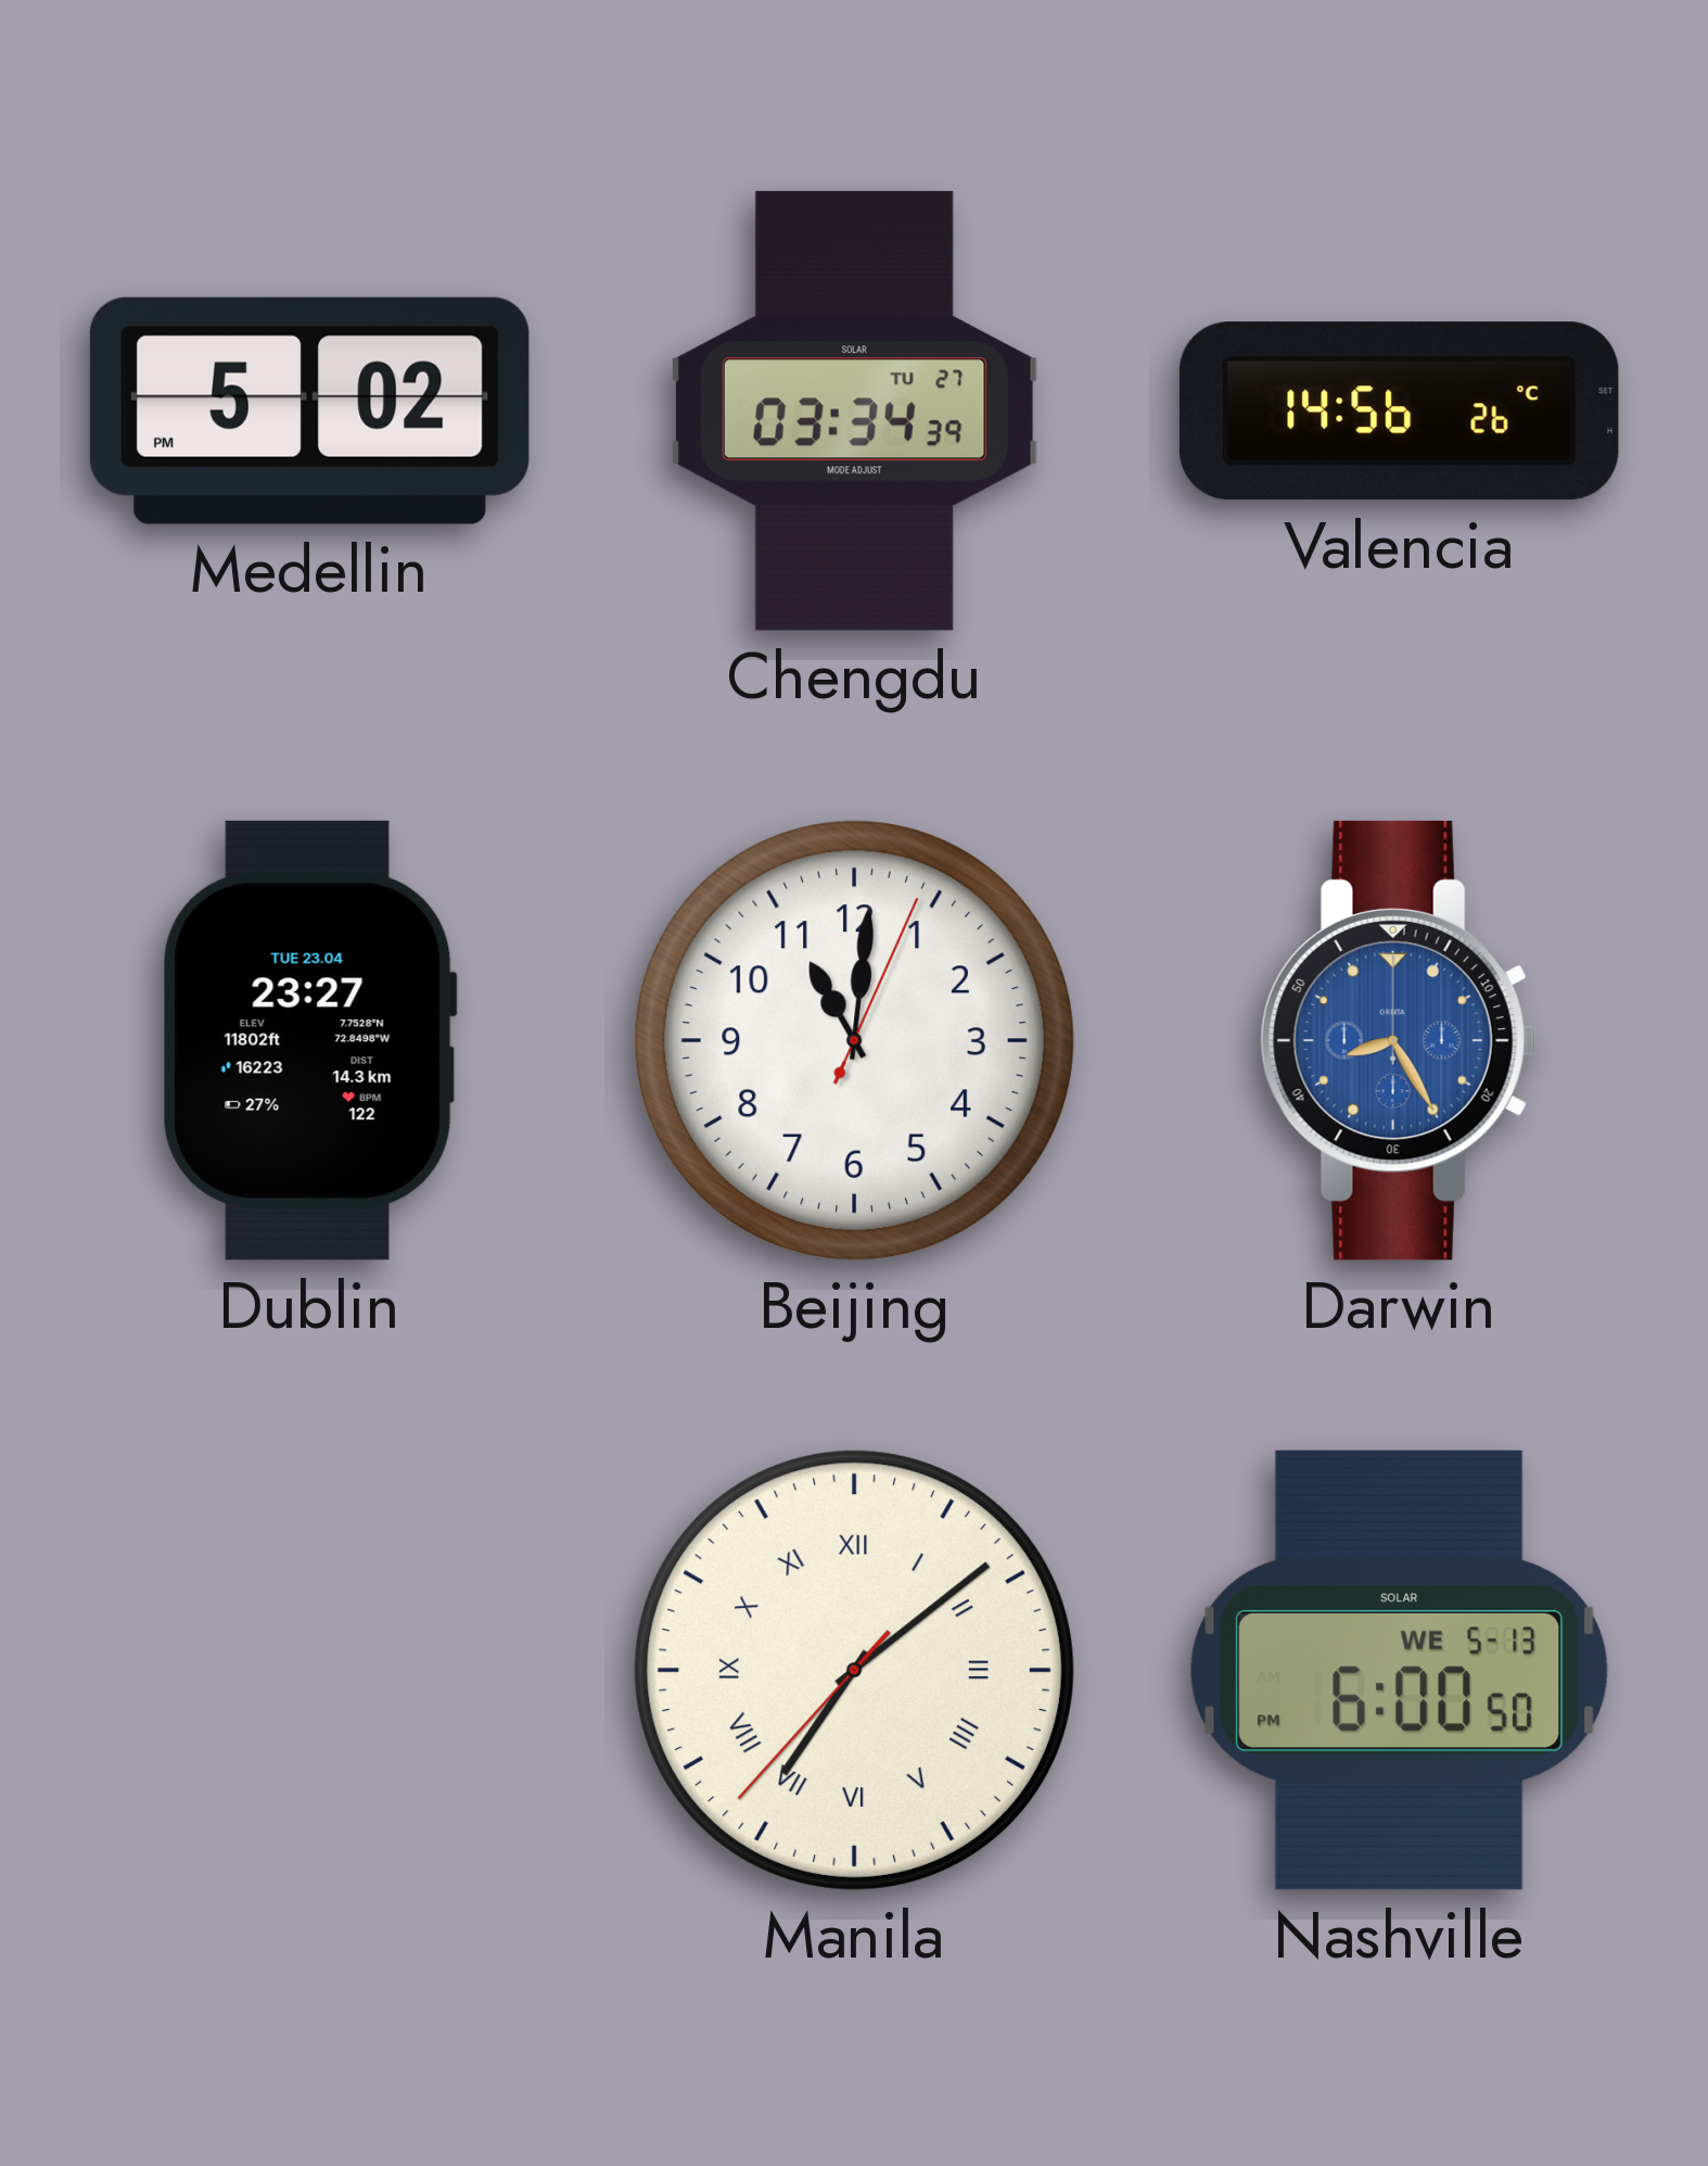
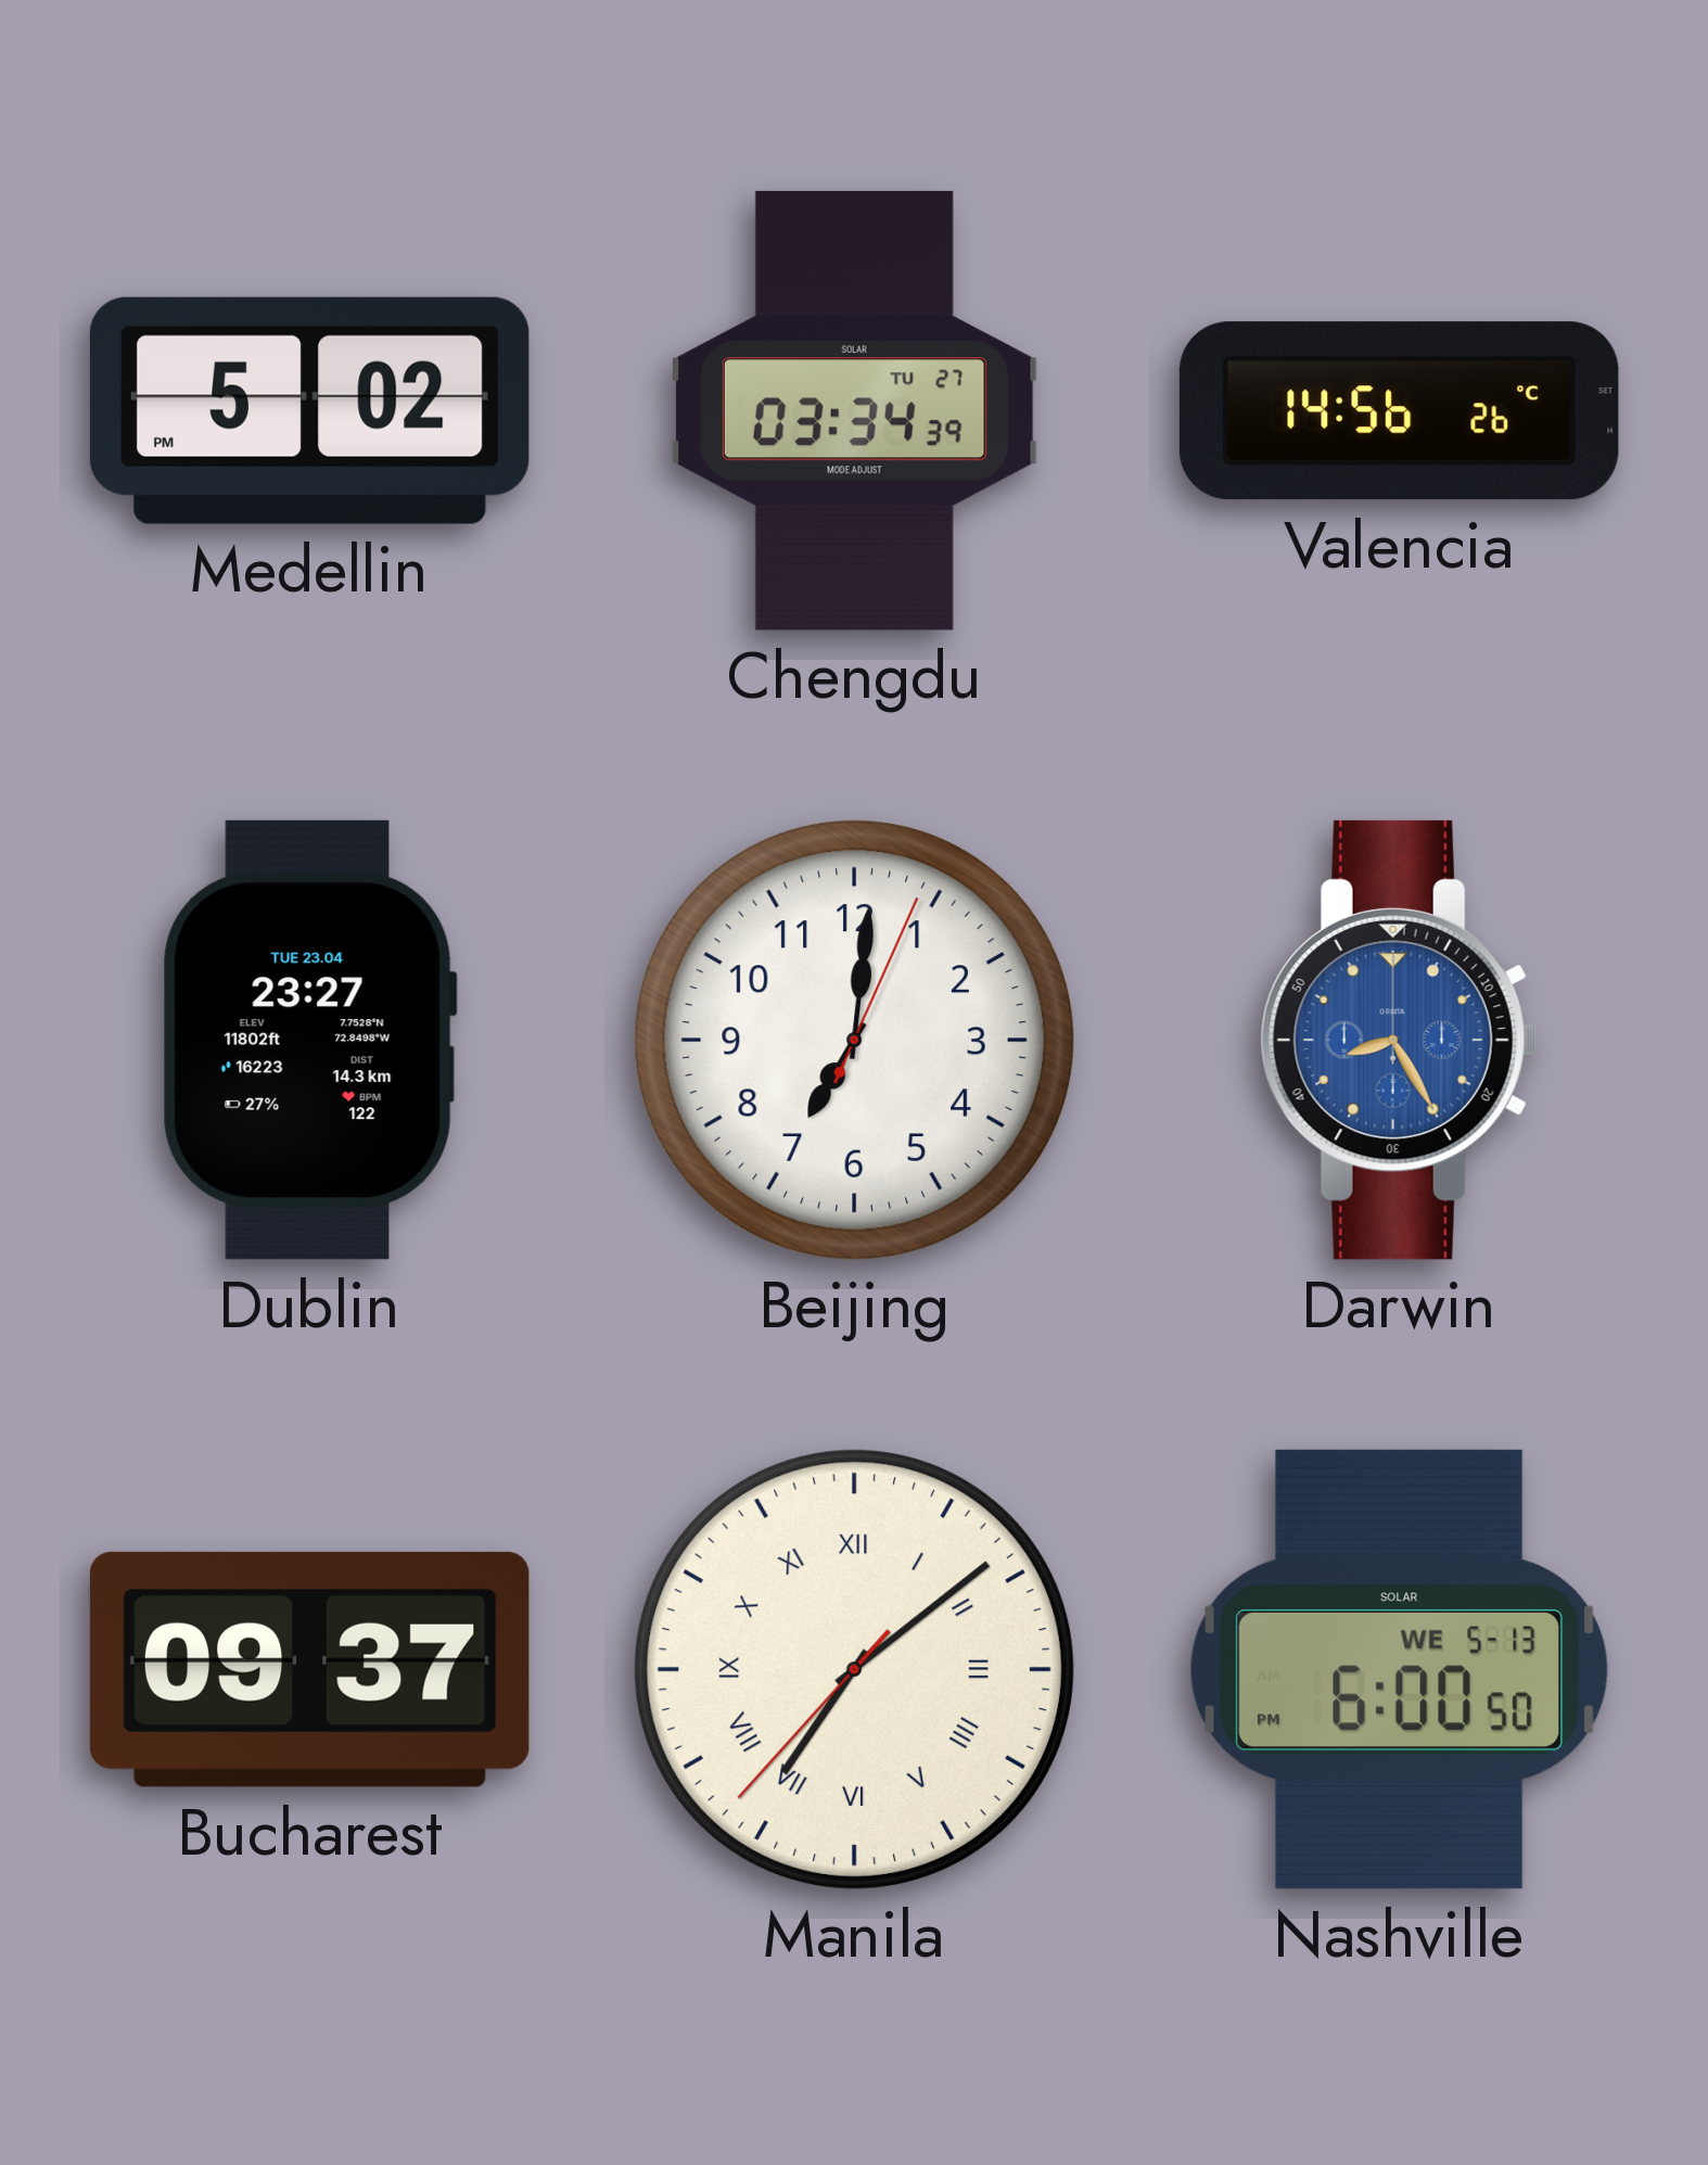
Beijing: 11:01 -> 7:01
Bucharest: none -> 09:37
